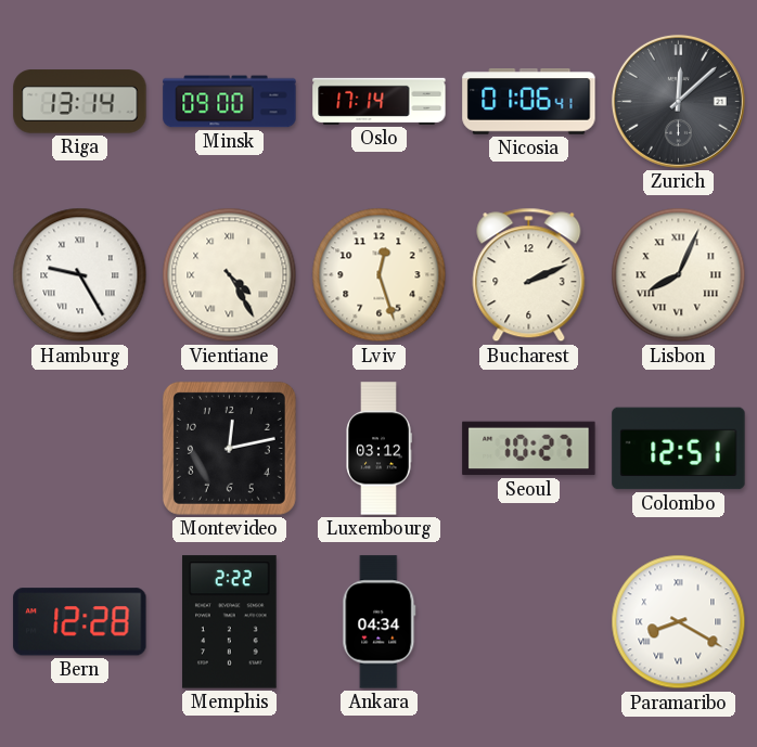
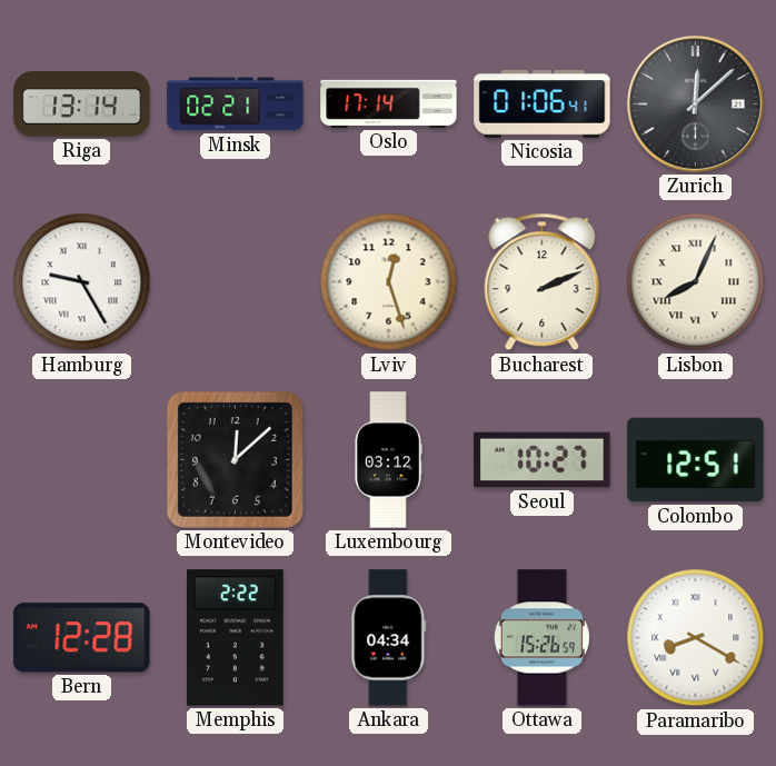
Minsk: 09:00 -> 02:21
Vientiane: 4:25 -> none
Montevideo: 12:13 -> 12:08
Ottawa: none -> 15:26
